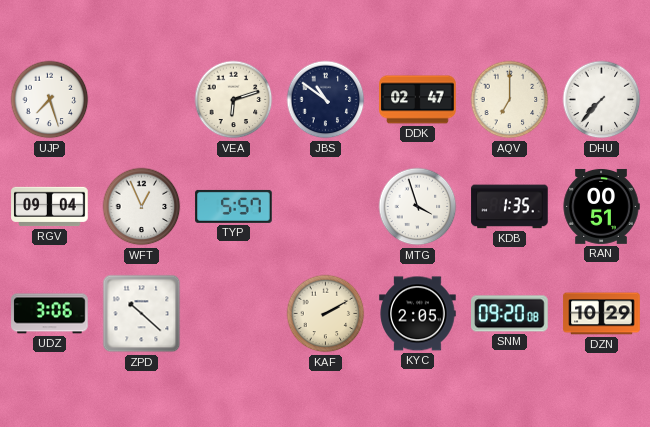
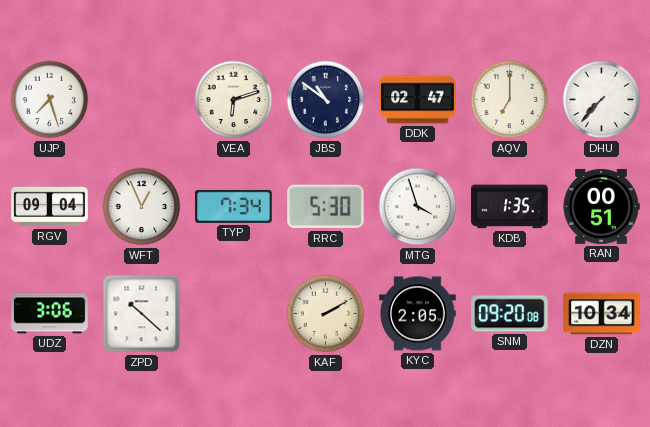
TYP: 5:57 -> 7:34
RRC: none -> 5:30
DZN: 10:29 -> 10:34
